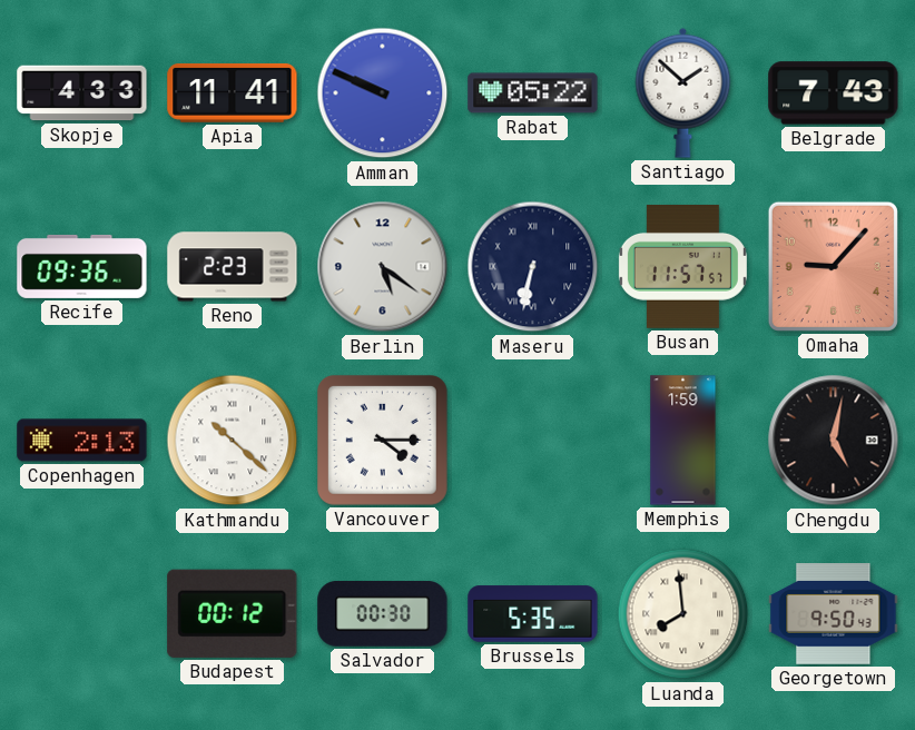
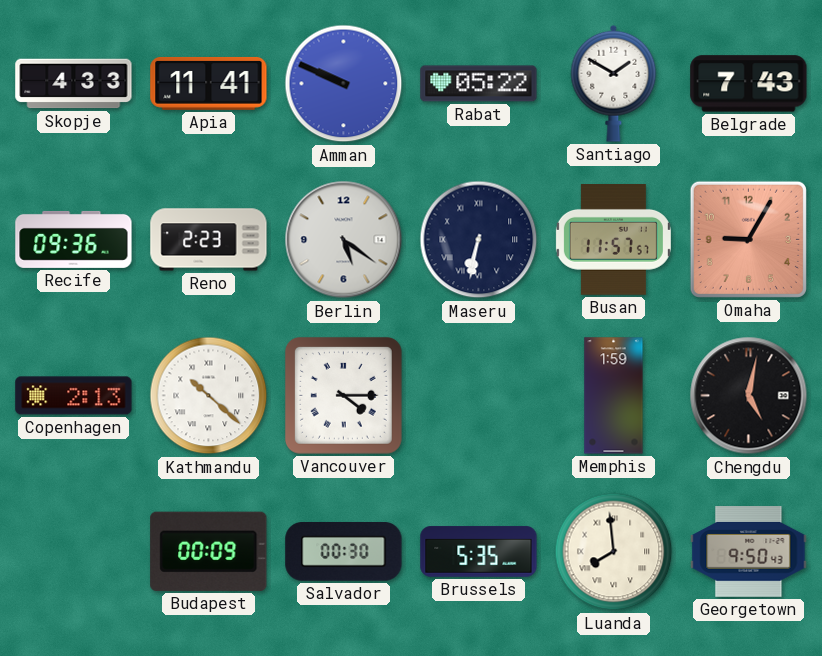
Santiago: 1:52 -> 1:50
Omaha: 9:07 -> 9:05
Budapest: 00:12 -> 00:09
